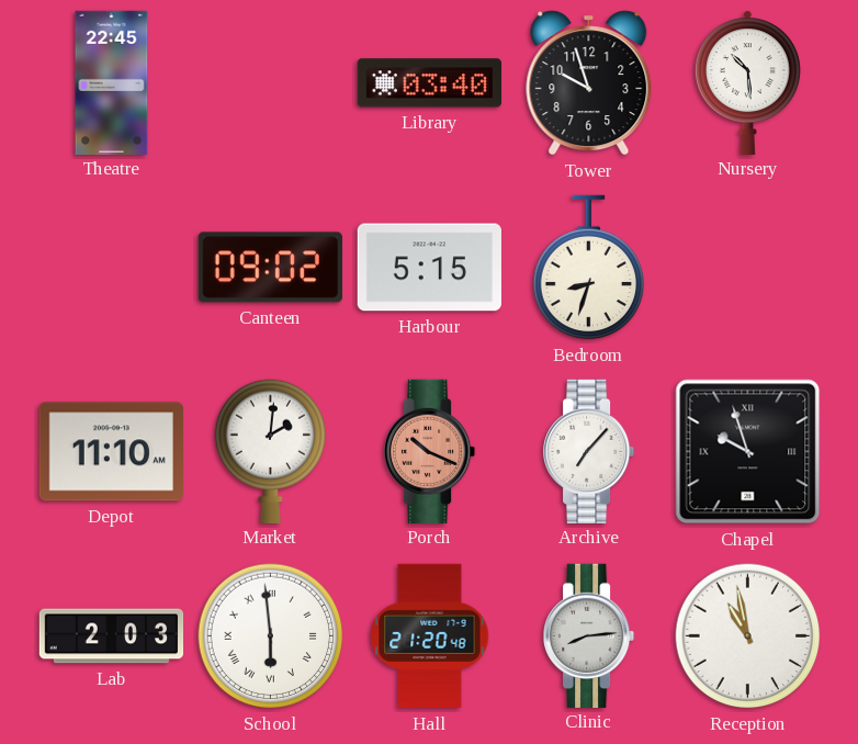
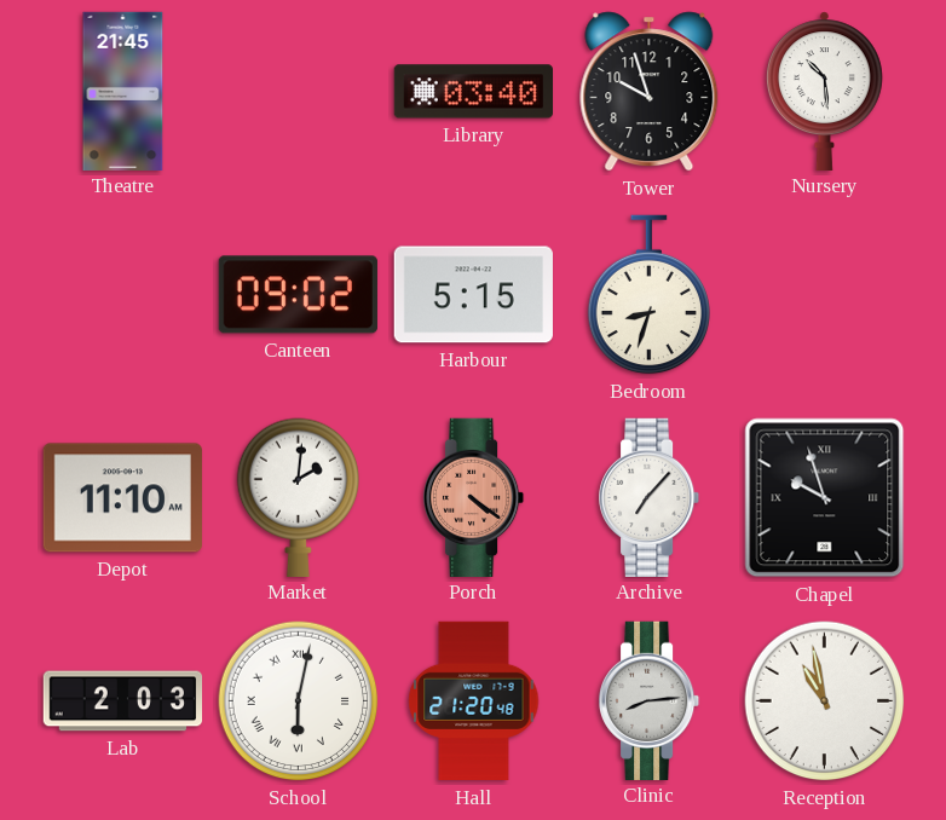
Theatre: 22:45 -> 21:45
Porch: 10:19 -> 4:21
School: 5:59 -> 6:02
